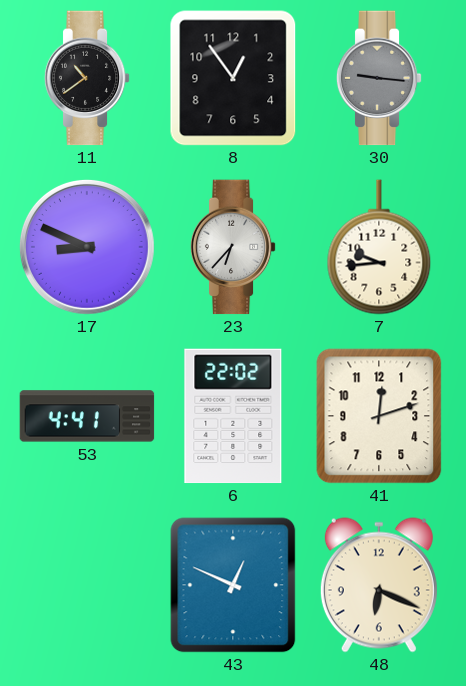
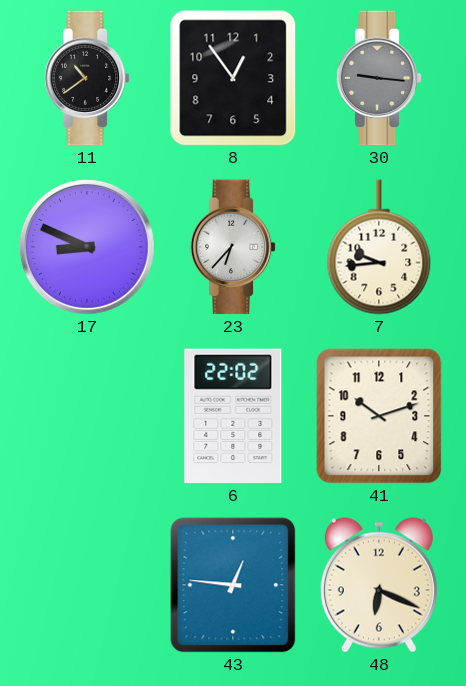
53: 4:41 -> none
41: 12:12 -> 10:12
43: 12:49 -> 12:46
